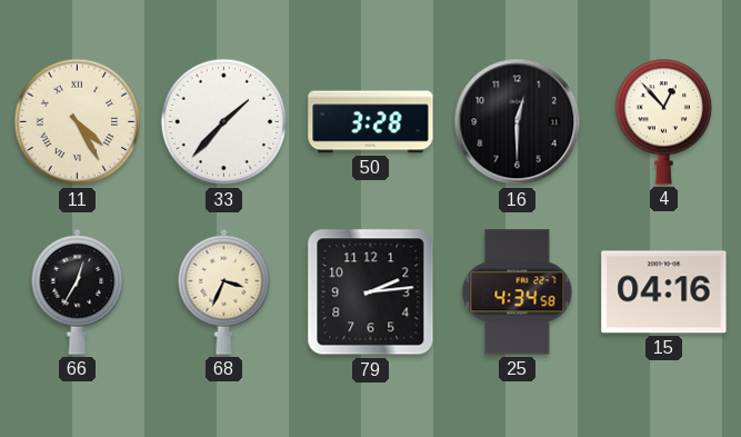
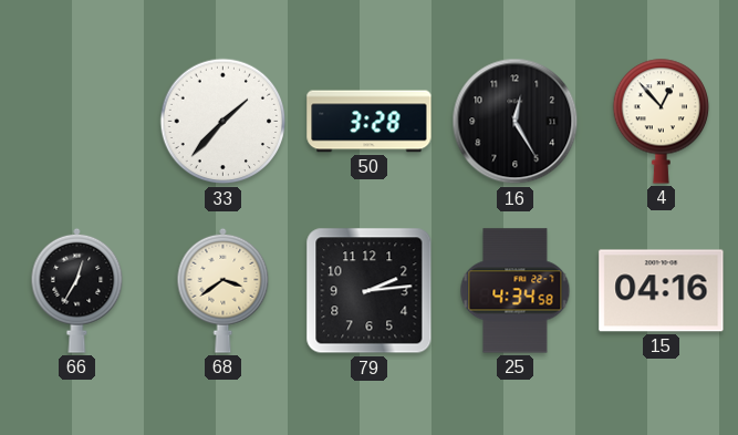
11: 4:25 -> none
16: 12:30 -> 12:25
68: 3:34 -> 3:39
